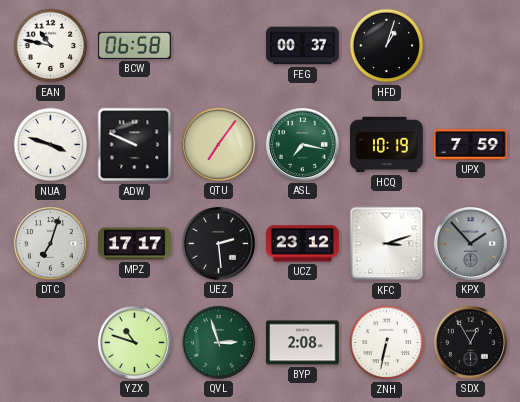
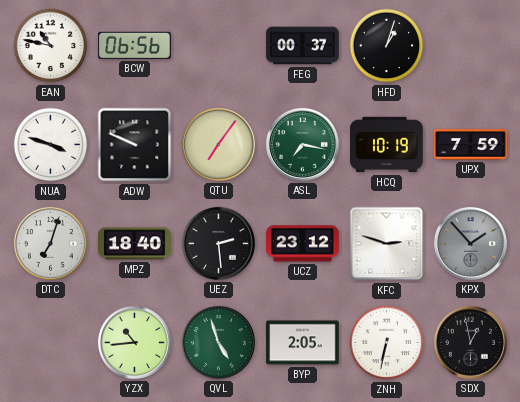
BCW: 06:58 -> 06:56
MPZ: 17:17 -> 18:40
KFC: 3:12 -> 2:48
YZX: 10:48 -> 10:44
QVL: 2:57 -> 4:57
BYP: 2:08 -> 2:05
SDX: 12:55 -> 12:58
